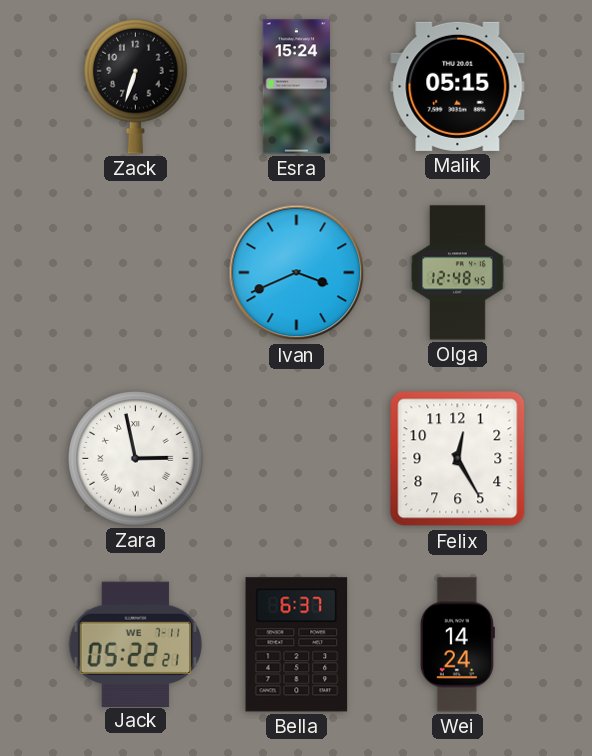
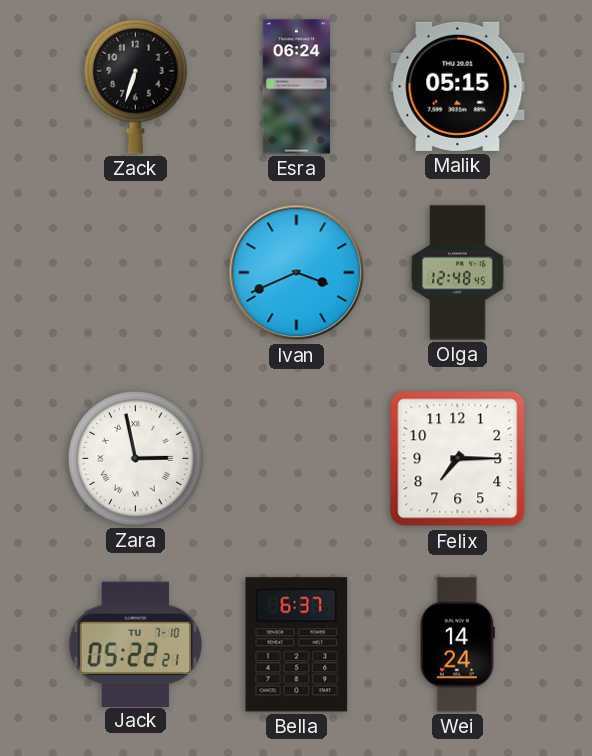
Esra: 15:24 -> 06:24
Felix: 12:25 -> 7:15
Jack date: WE 7-11 -> TU 7-10
